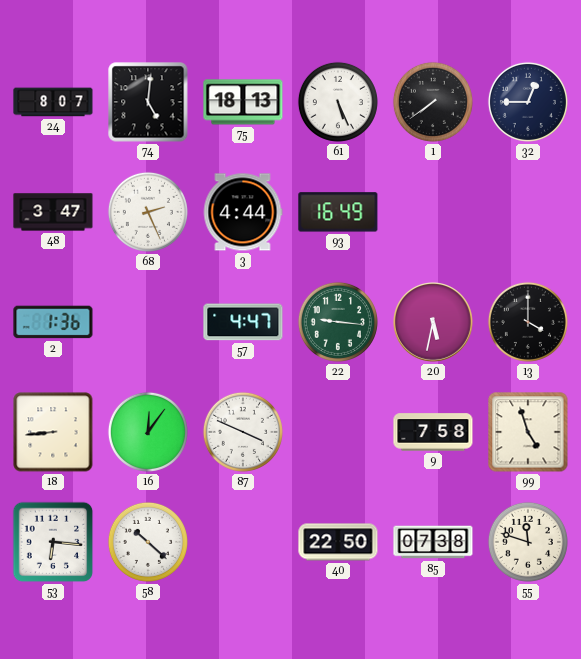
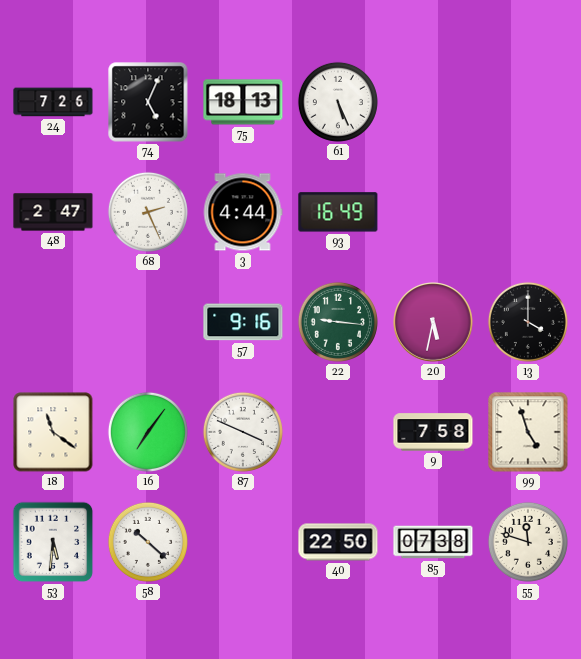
24: 8:07 -> 7:26
74: 5:01 -> 5:04
1: 7:39 -> none
32: 12:45 -> none
48: 3:47 -> 2:47
2: 1:36 -> none
57: 4:47 -> 9:16
18: 8:44 -> 11:21
16: 12:06 -> 7:06
53: 6:16 -> 5:31
